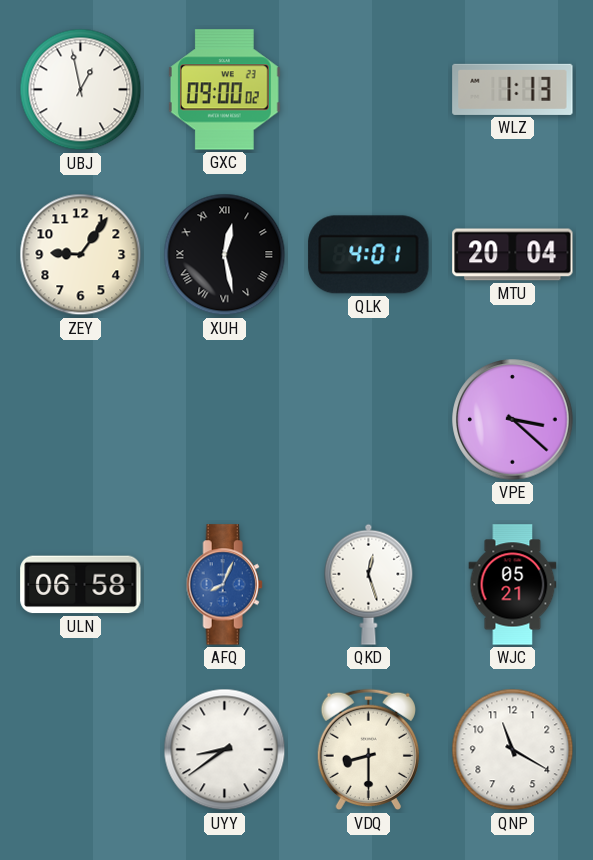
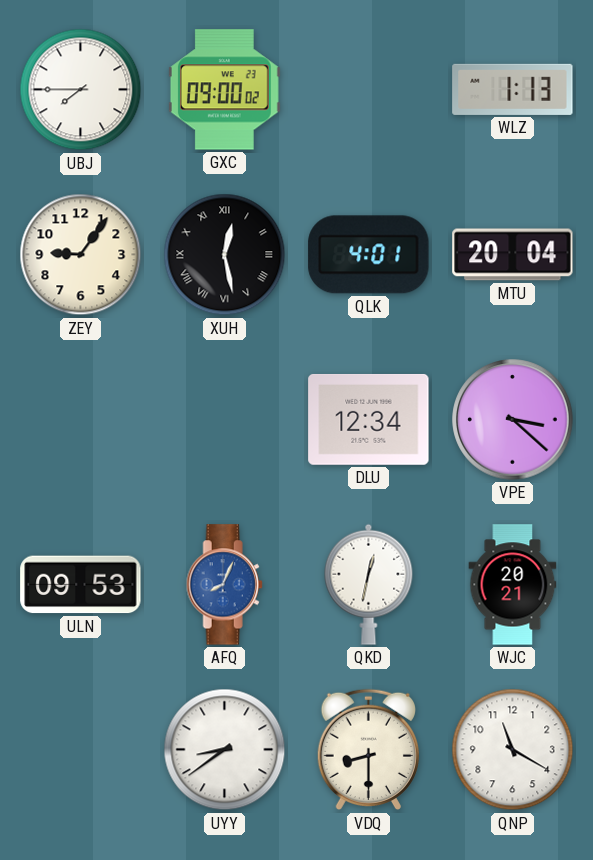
UBJ: 12:58 -> 7:45
DLU: none -> 12:34
ULN: 06:58 -> 09:53
QKD: 12:27 -> 12:32
WJC: 05:21 -> 20:21
